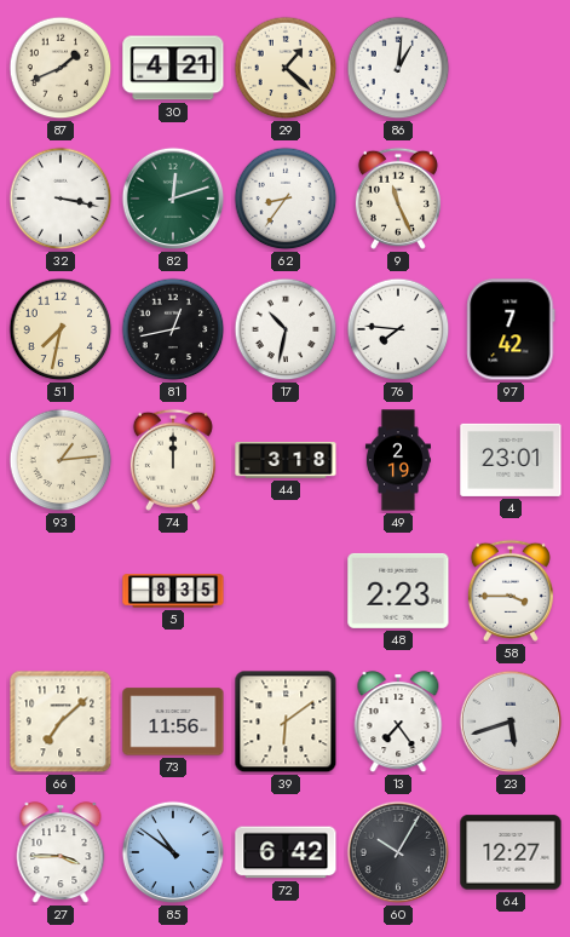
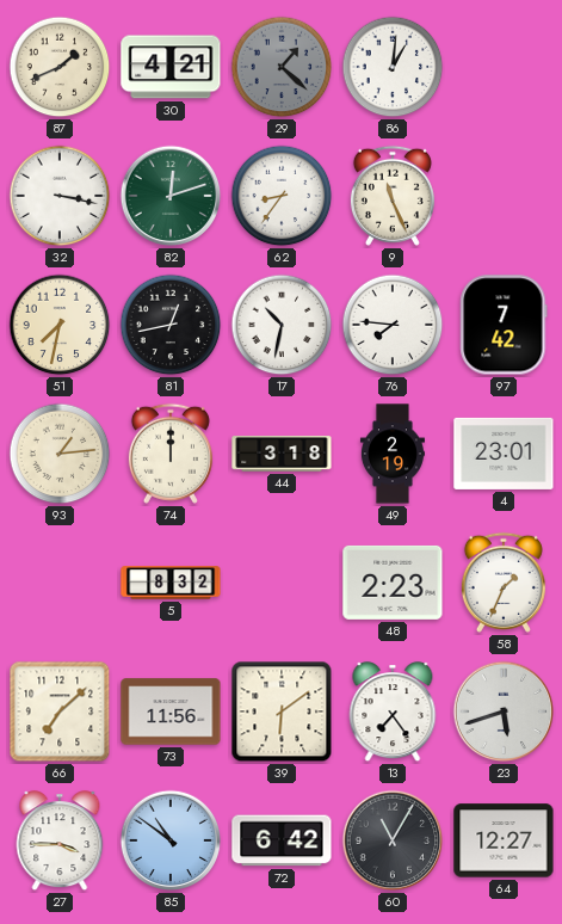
29 dial: cream -> grey
5: 8:35 -> 8:32
58: 3:45 -> 1:34
60: 10:05 -> 11:05
